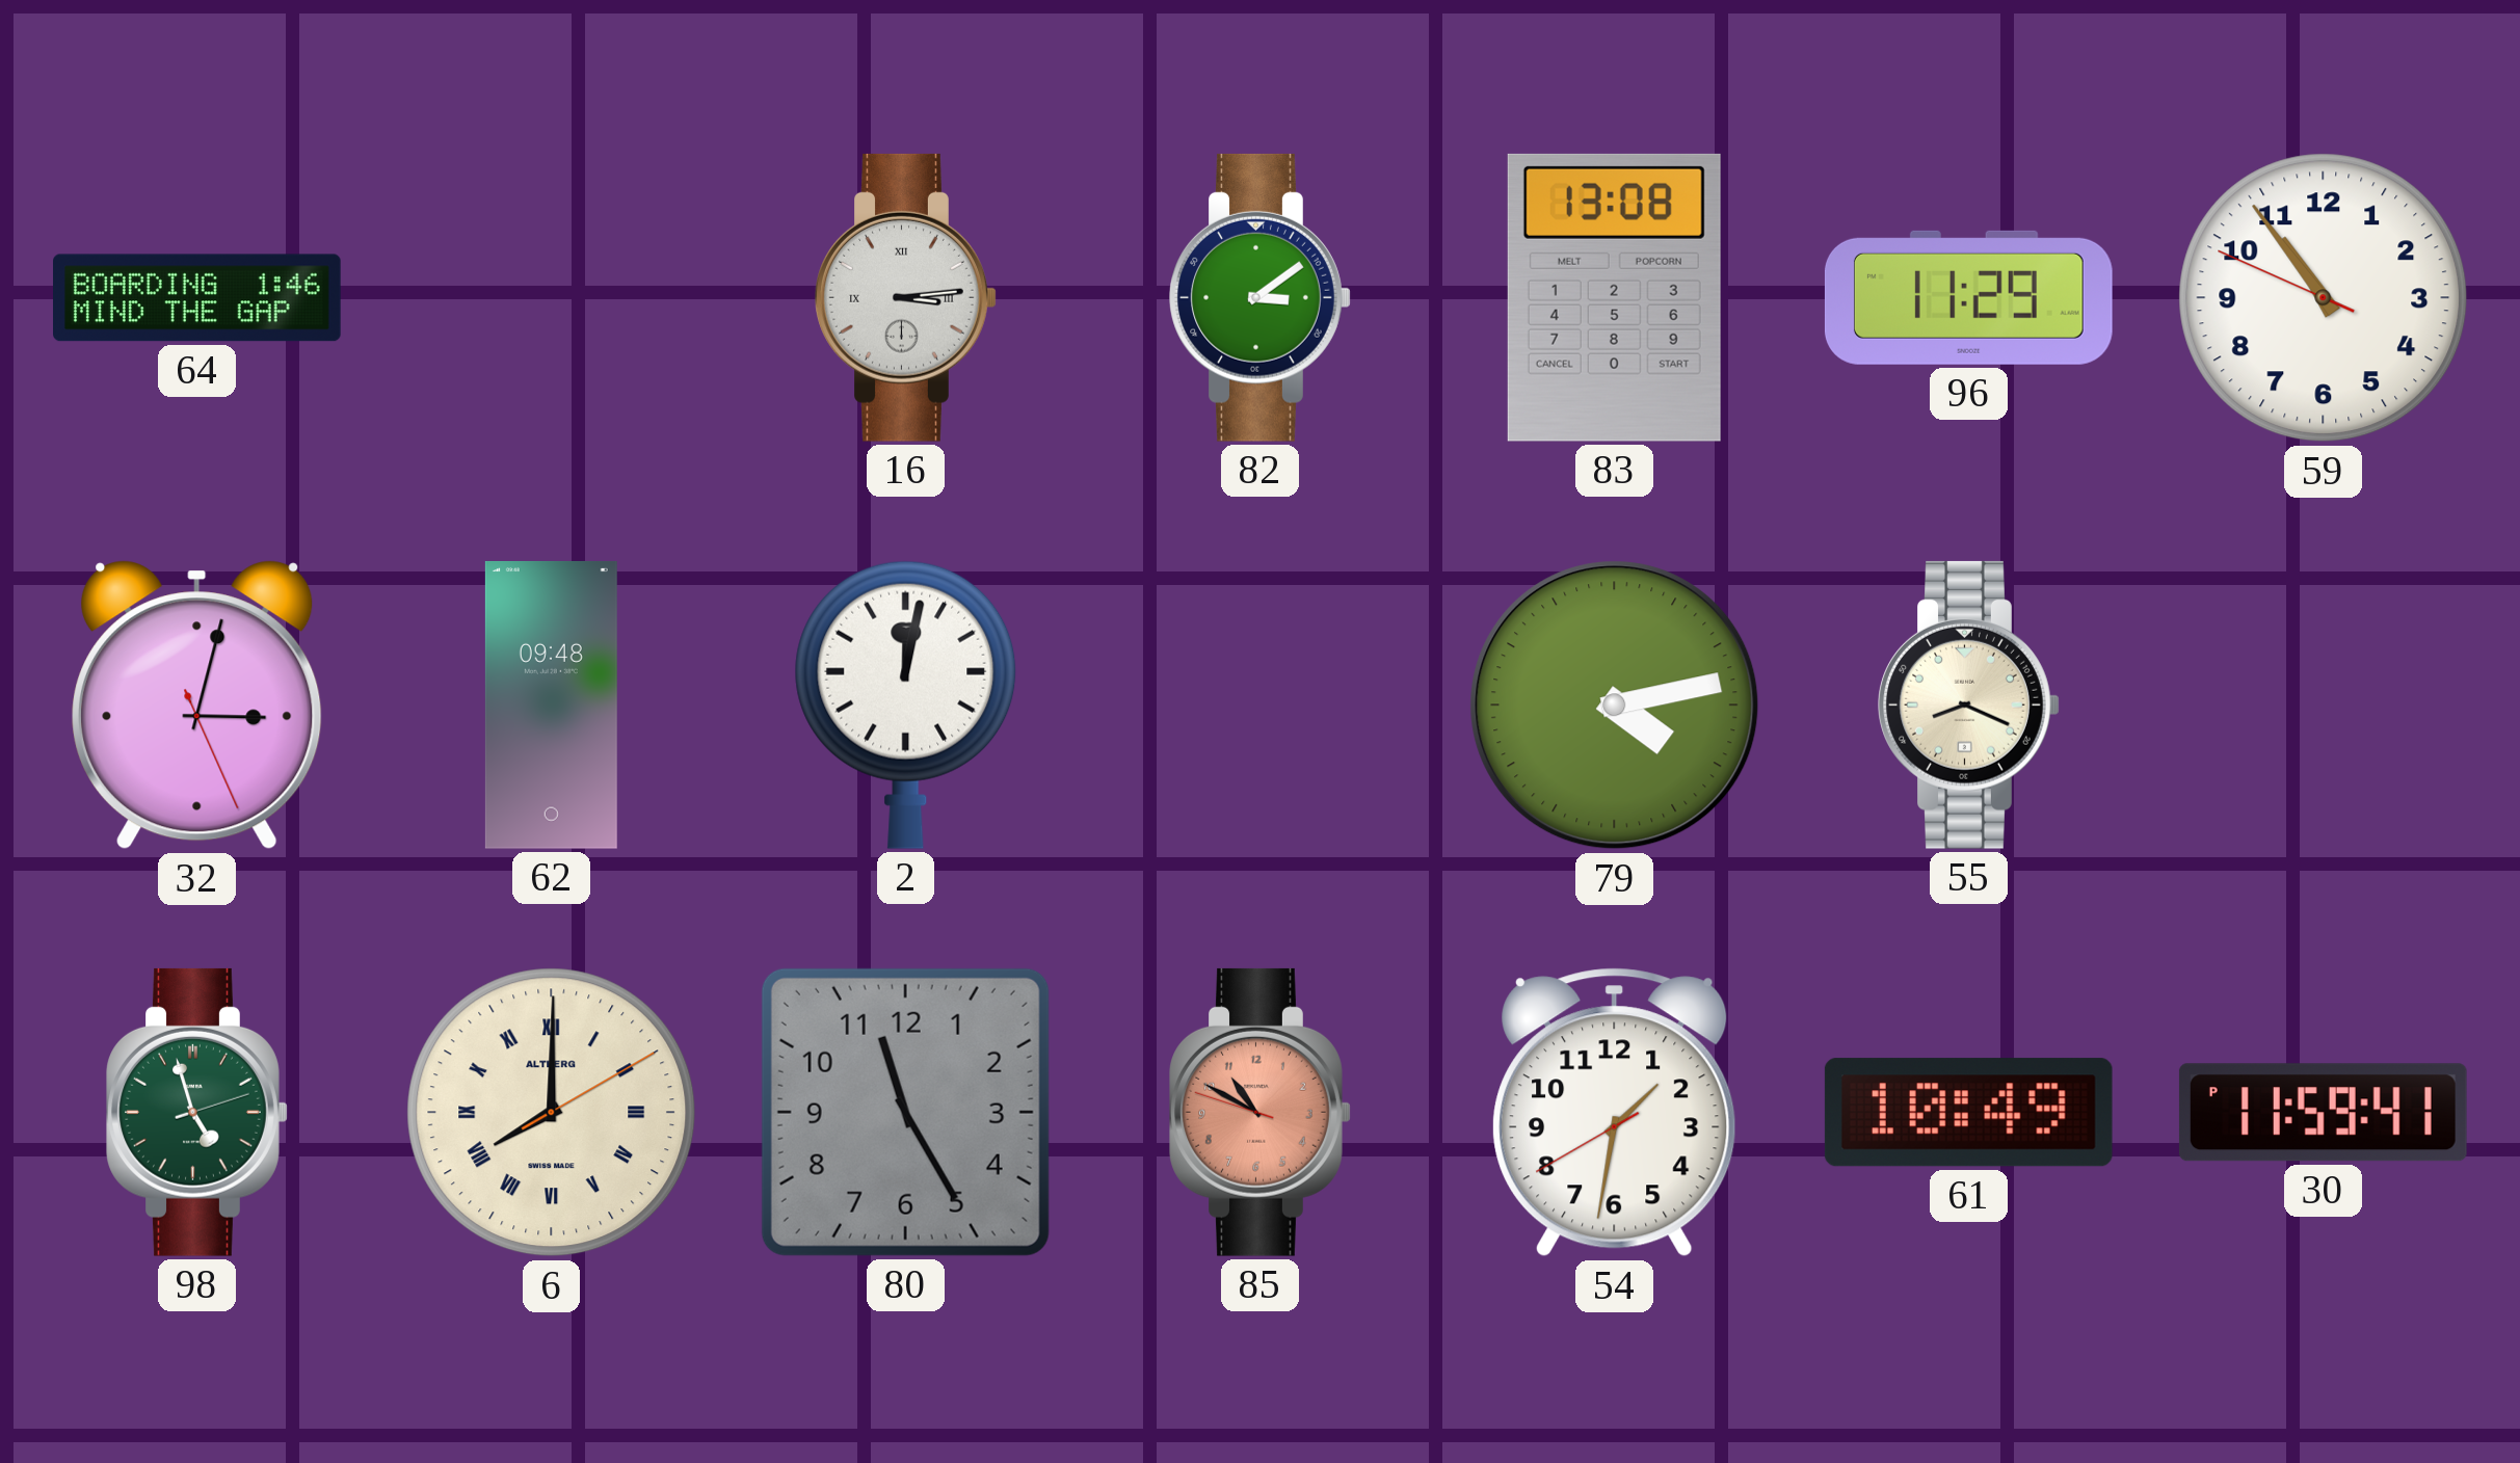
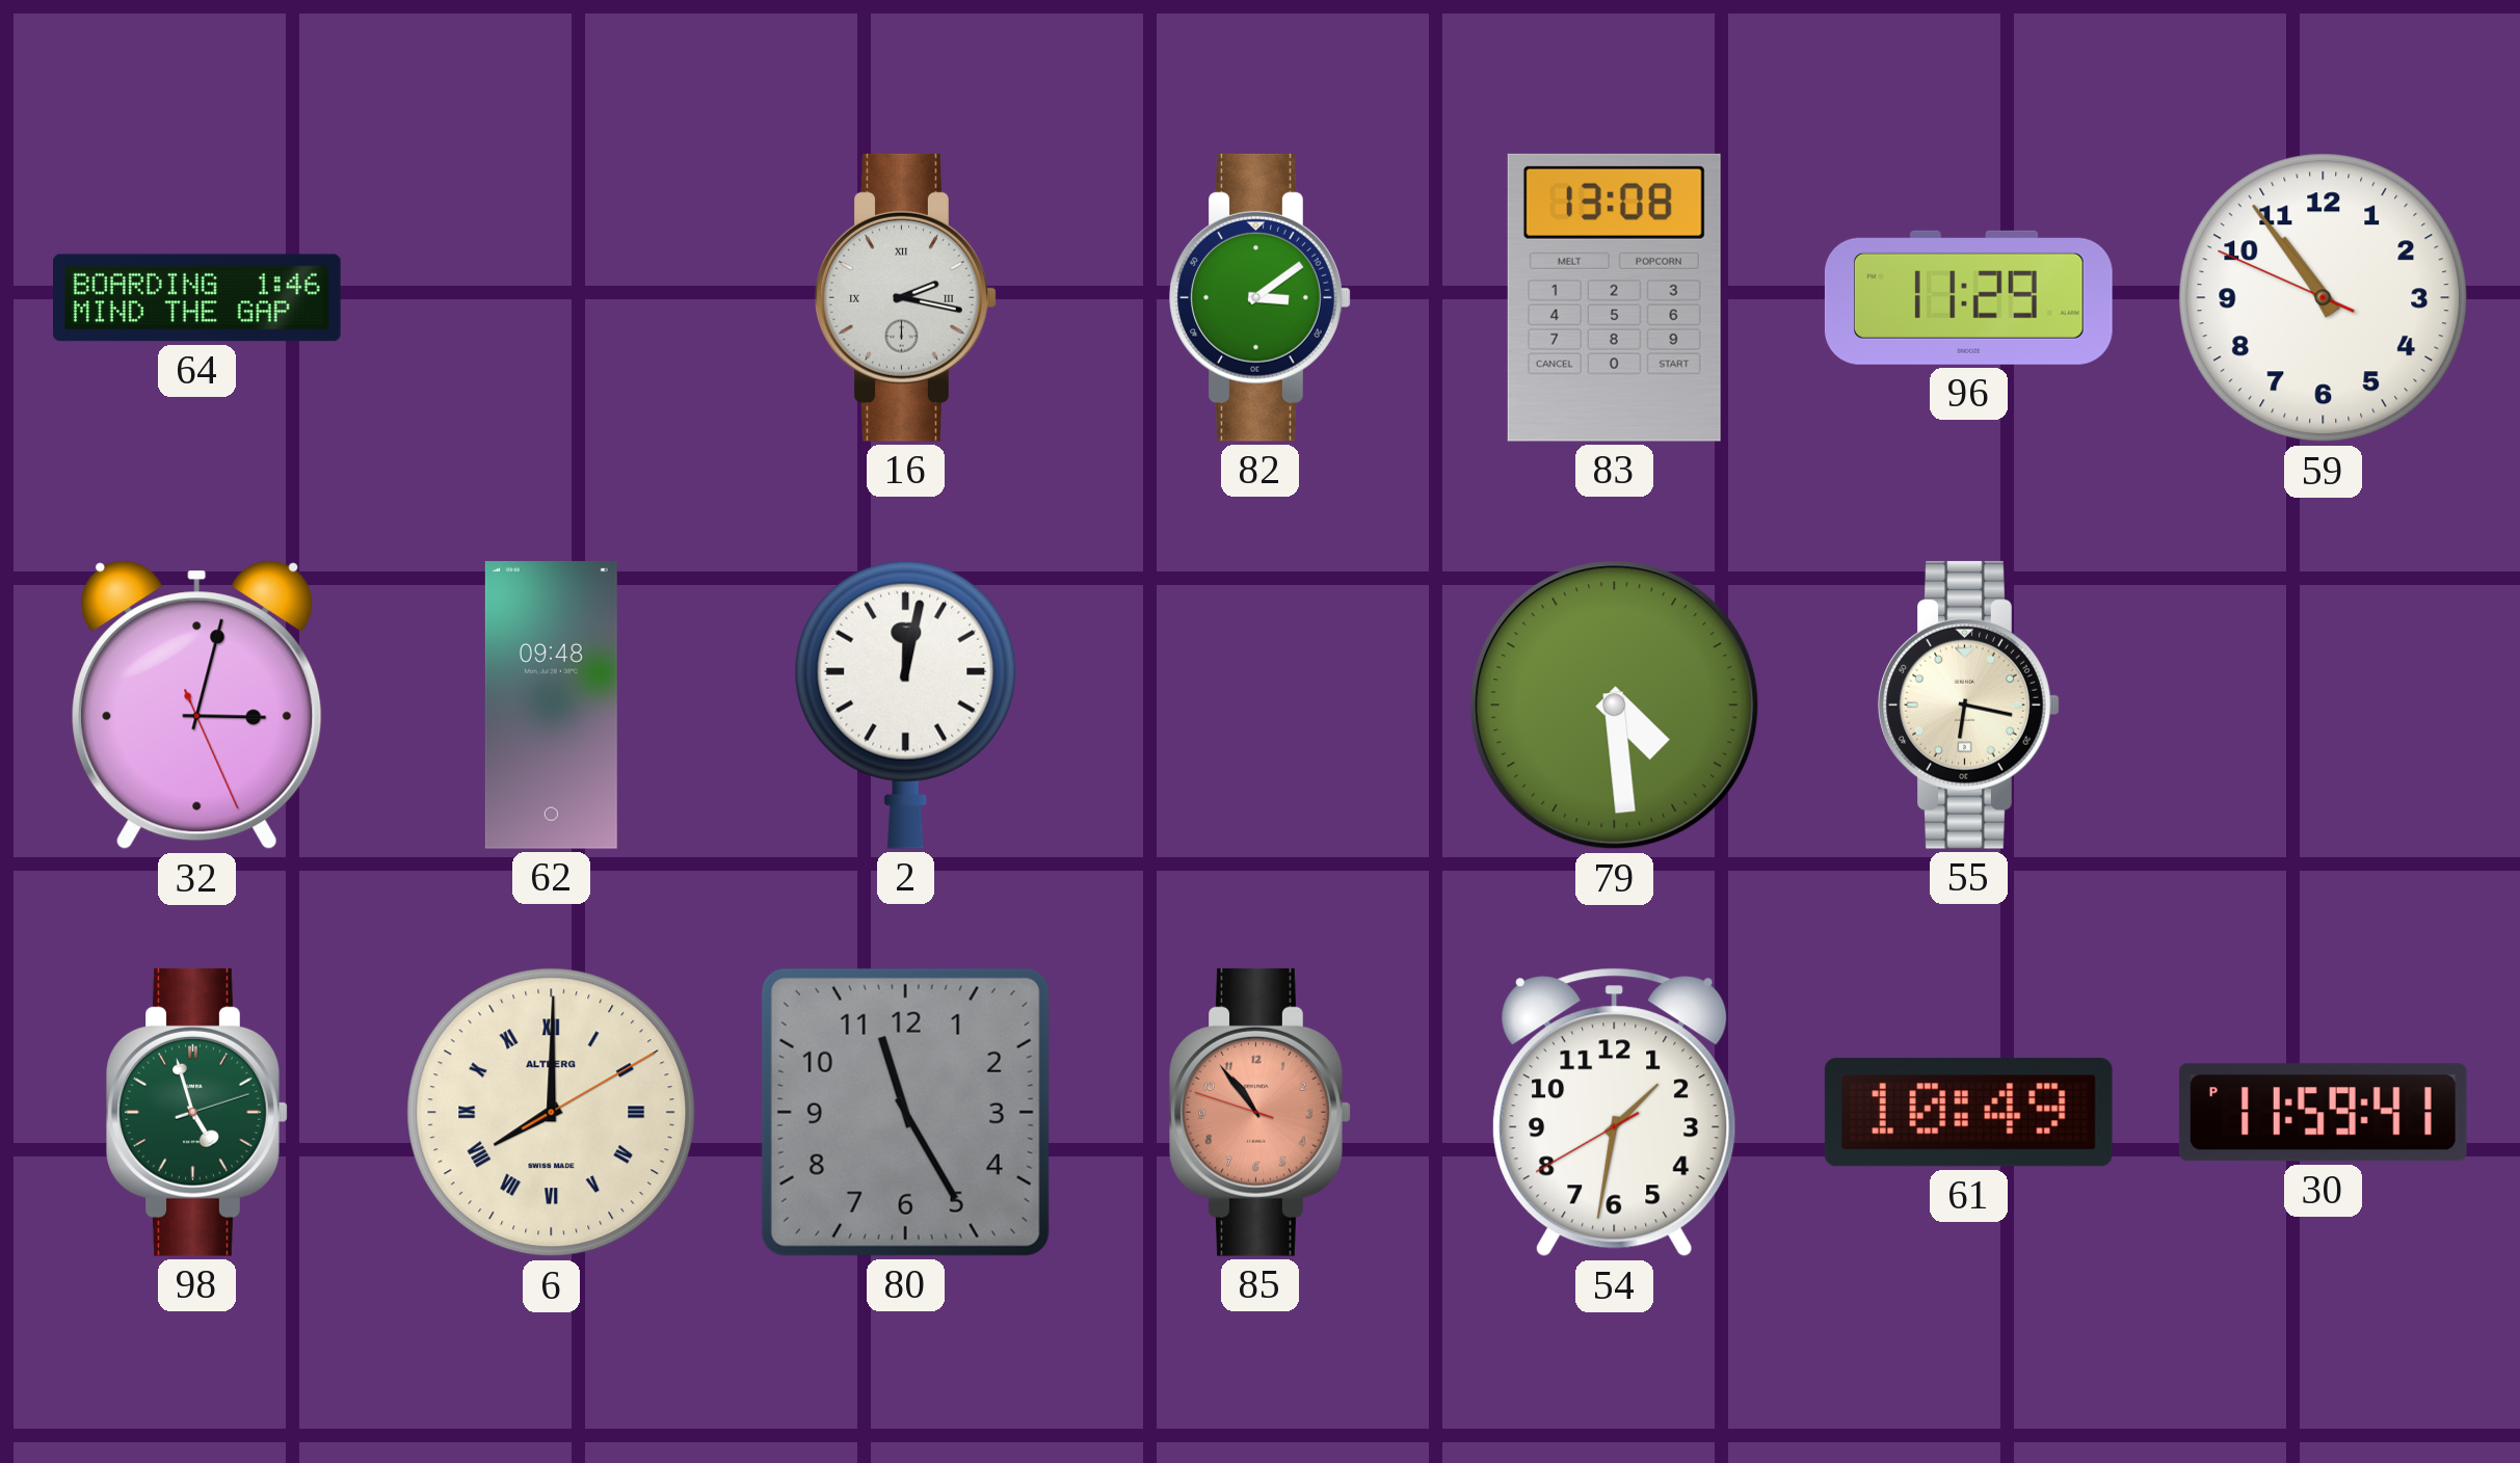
16: 3:14 -> 2:17
79: 4:13 -> 4:29
55: 8:19 -> 6:17
85: 10:49 -> 10:53
